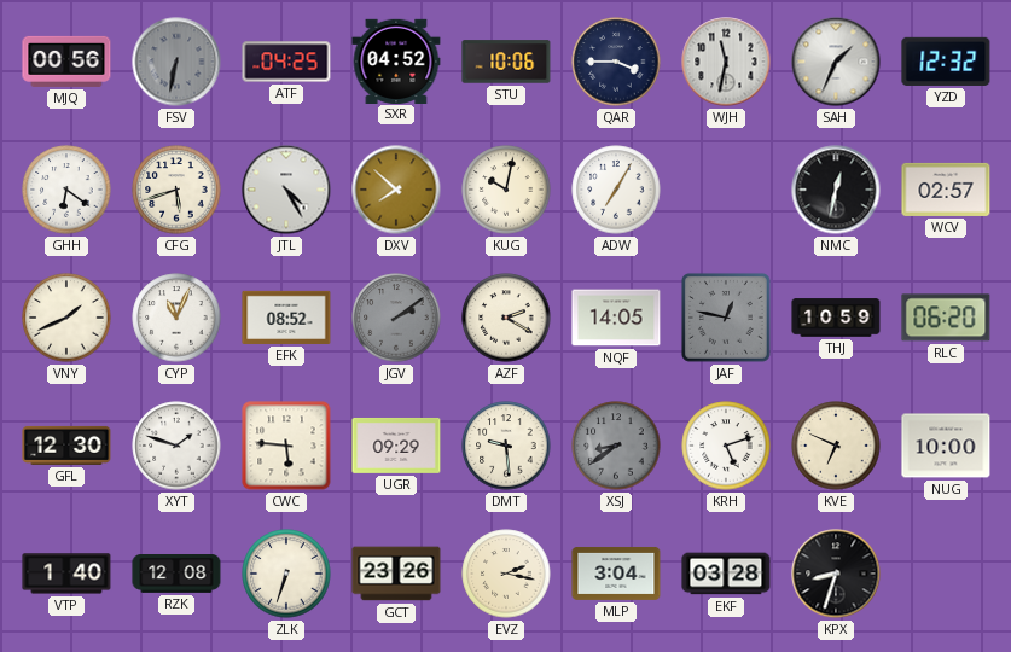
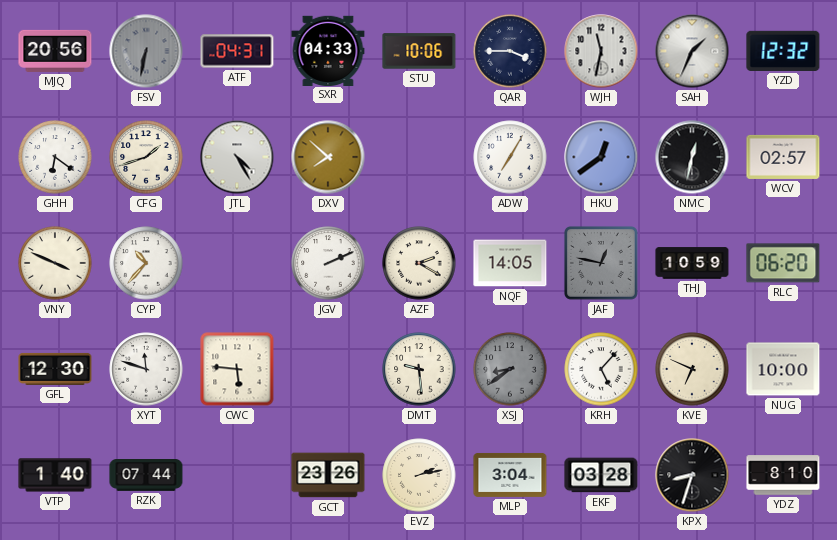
MJQ: 00:56 -> 20:56
ATF: 04:25 -> 04:31
SXR: 04:52 -> 04:33
CFG: 5:42 -> 1:42
KUG: 10:02 -> none
HKU: none -> 12:39
VNY: 1:41 -> 3:49
CYP: 11:04 -> 10:37
EFK: 08:52 -> none
JGV: 2:09 -> 2:11
JGV dial: grey -> white
XYT: 1:48 -> 11:48
UGR: 09:29 -> none
KRH: 5:12 -> 5:07
RZK: 12:08 -> 07:44
ZLK: 6:33 -> none
EVZ: 2:17 -> 2:13
YDZ: none -> 8:10
